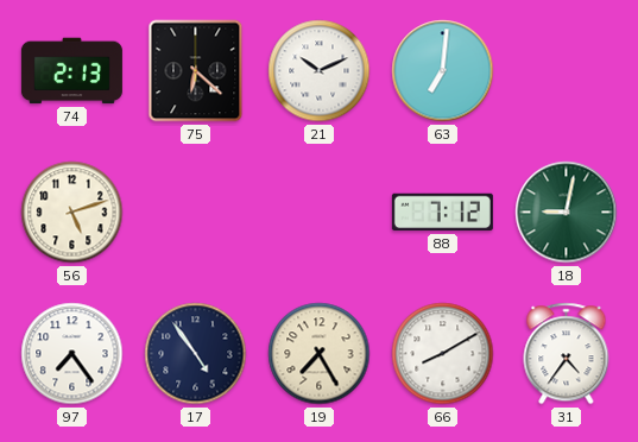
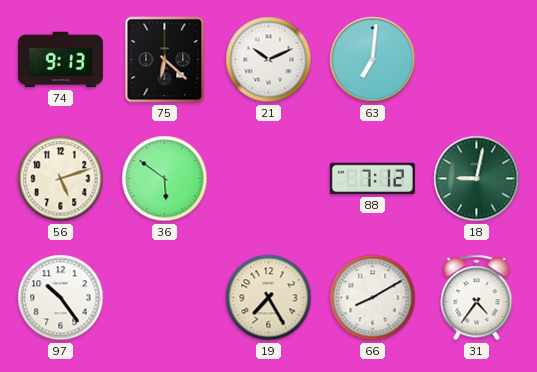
74: 2:13 -> 9:13
36: none -> 5:51
97: 7:24 -> 10:24
17: 4:54 -> none
